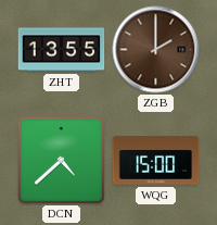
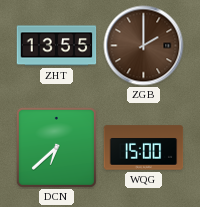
DCN: 4:38 -> 6:38
